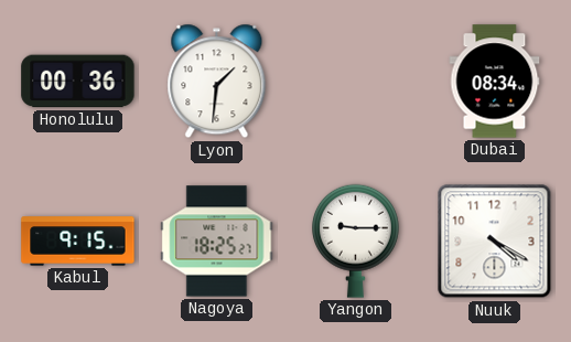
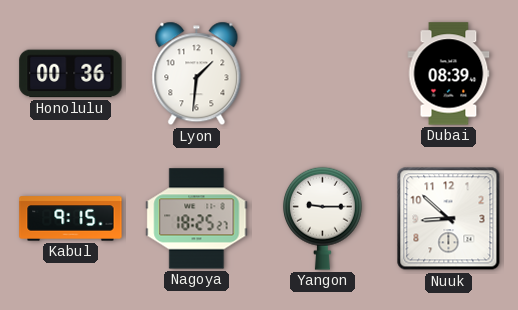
Dubai: 08:34 -> 08:39
Nuuk: 4:20 -> 8:52
